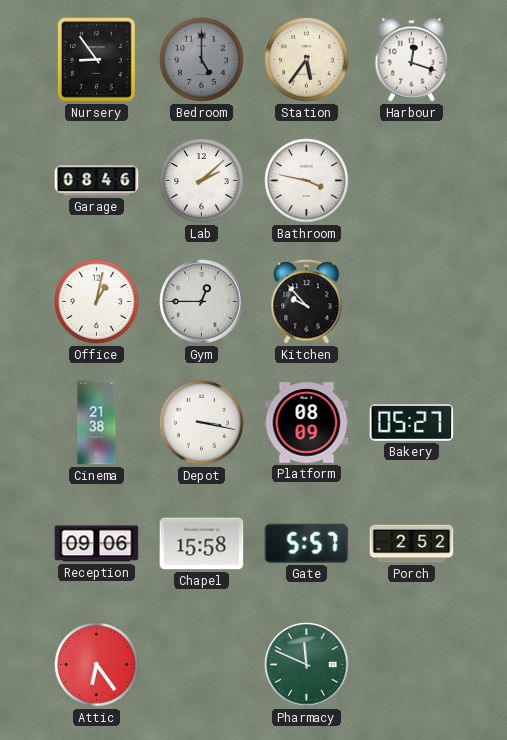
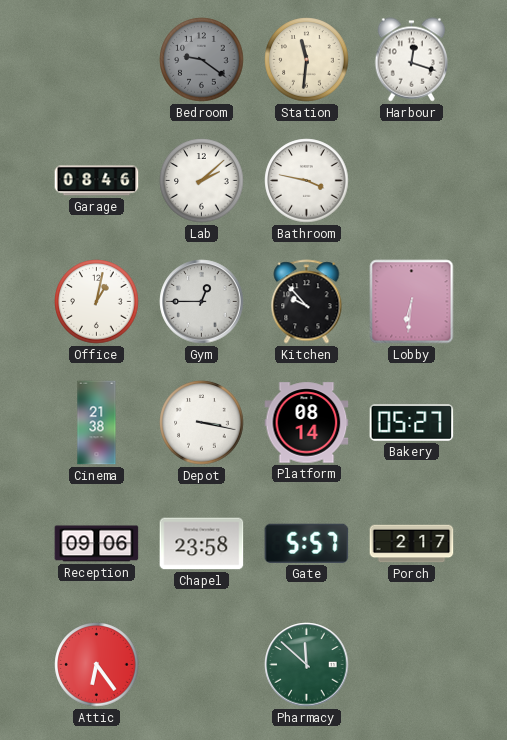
Nursery: 8:54 -> none
Bedroom: 5:00 -> 9:21
Station: 5:36 -> 11:31
Lobby: none -> 6:31
Platform: 08:09 -> 08:14
Chapel: 15:58 -> 23:58
Porch: 2:52 -> 2:17
Pharmacy: 11:49 -> 11:52
